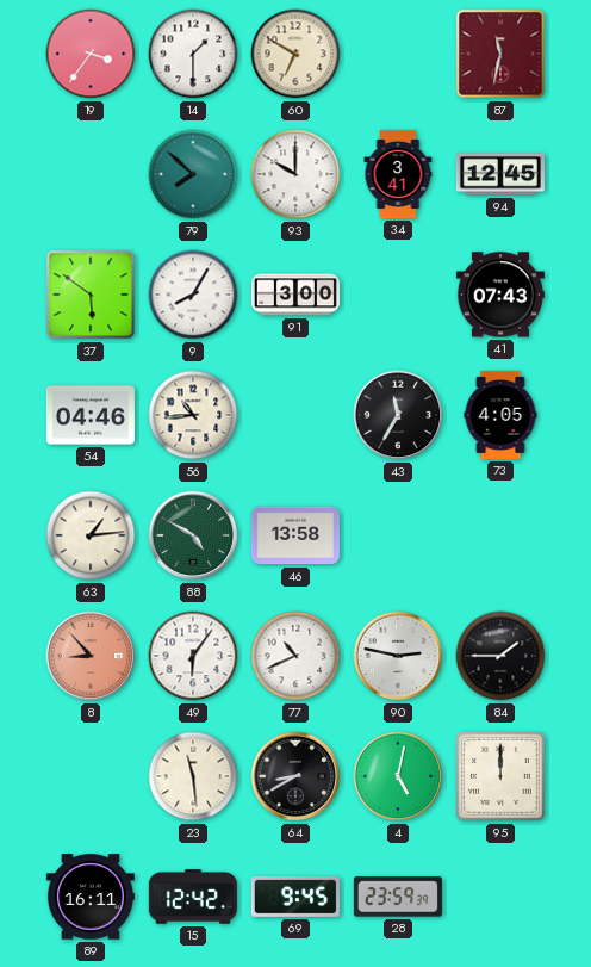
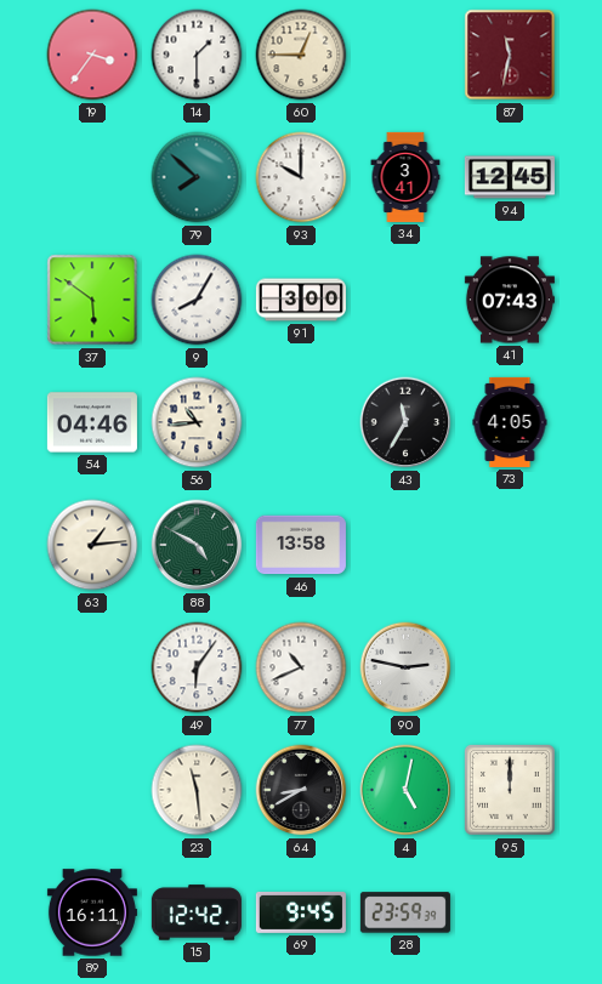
60: 6:50 -> 12:45
8: 8:53 -> none
84: 1:45 -> none
